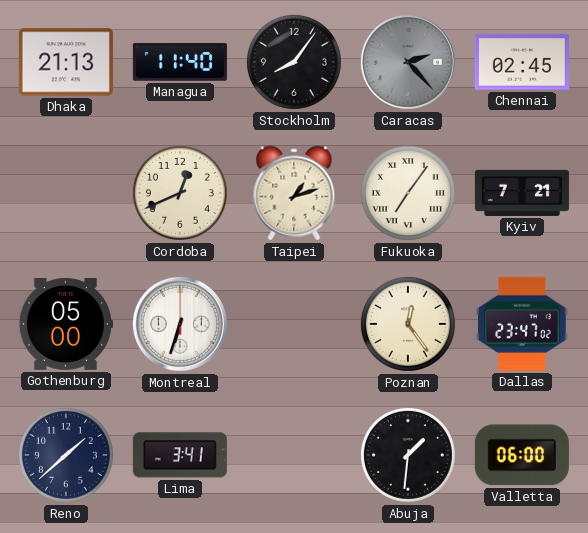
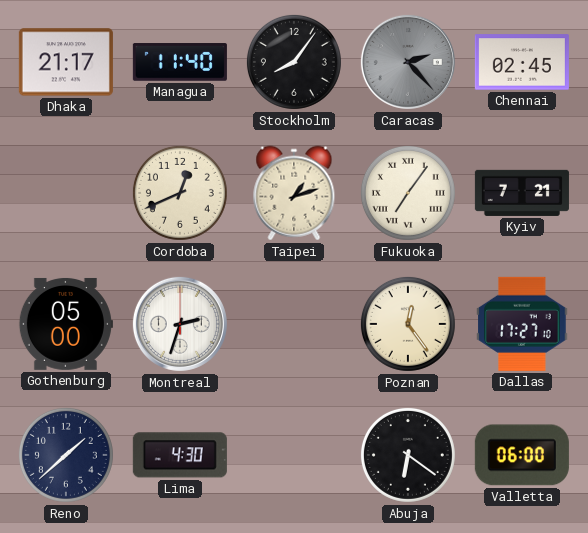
Dhaka: 21:13 -> 21:17
Montreal: 6:33 -> 2:33
Dallas: 23:47 -> 17:27
Lima: 3:41 -> 4:30
Abuja: 1:31 -> 6:21
